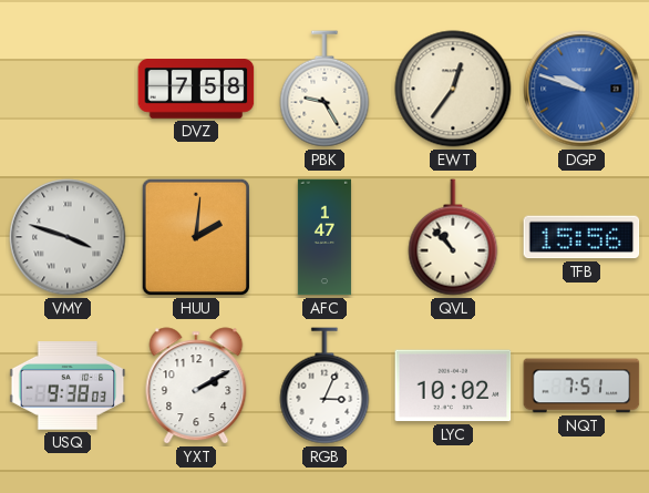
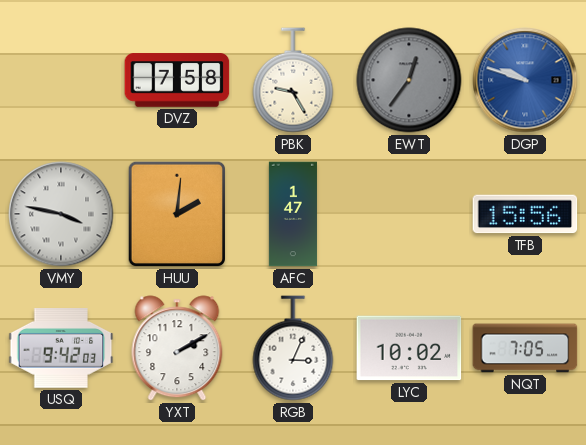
EWT dial: cream -> grey
VMY: 3:48 -> 3:47
QVL: 10:53 -> none
USQ: 9:38 -> 9:42
NQT: 7:51 -> 7:05
